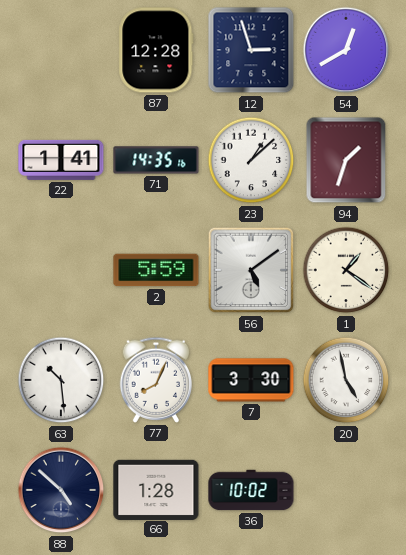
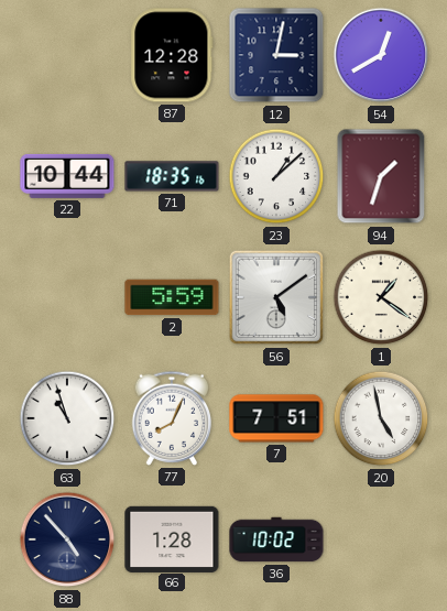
12: 2:57 -> 3:02
22: 1:41 -> 10:44
71: 14:35 -> 18:35
63: 10:29 -> 10:57
7: 3:30 -> 7:51
88: 4:52 -> 4:53
